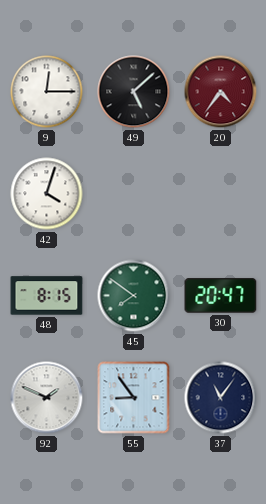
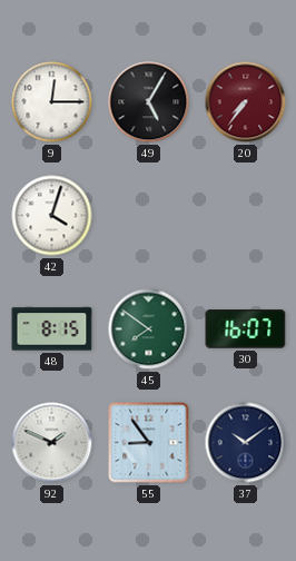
49: 5:08 -> 5:05
20: 4:36 -> 7:36
30: 20:47 -> 16:07
37: 11:06 -> 10:09
